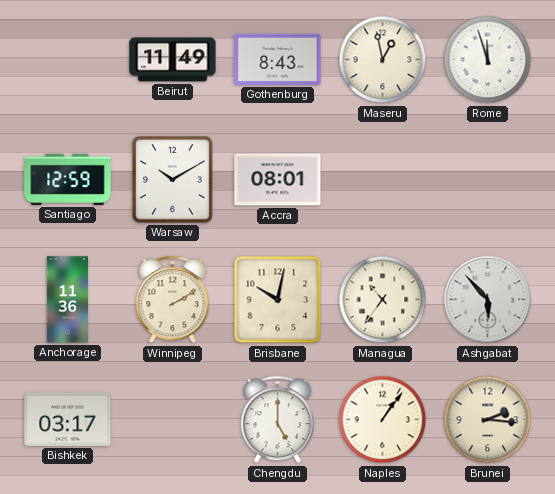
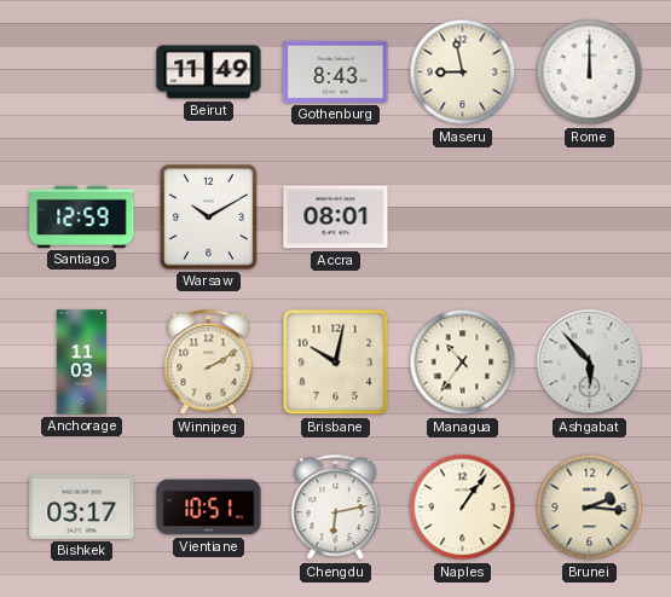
Maseru: 12:58 -> 8:58
Rome: 11:57 -> 12:00
Anchorage: 11:36 -> 11:03
Vientiane: none -> 10:51
Chengdu: 5:00 -> 6:13
